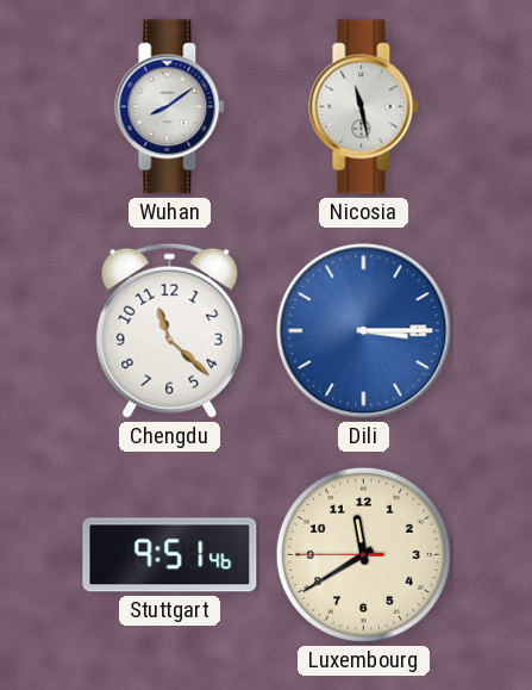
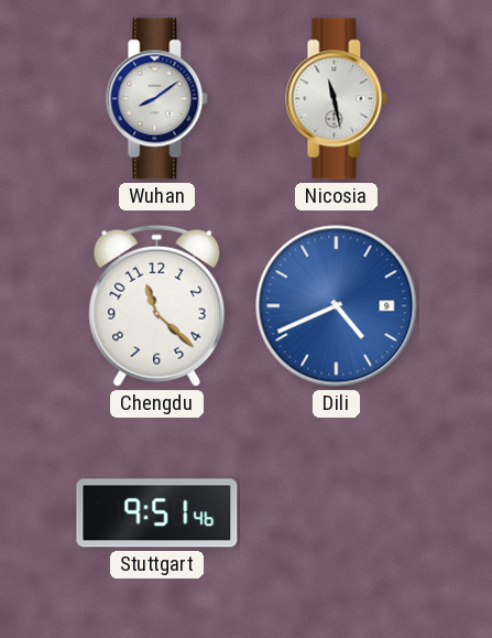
Dili: 3:15 -> 4:41
Luxembourg: 11:39 -> none
